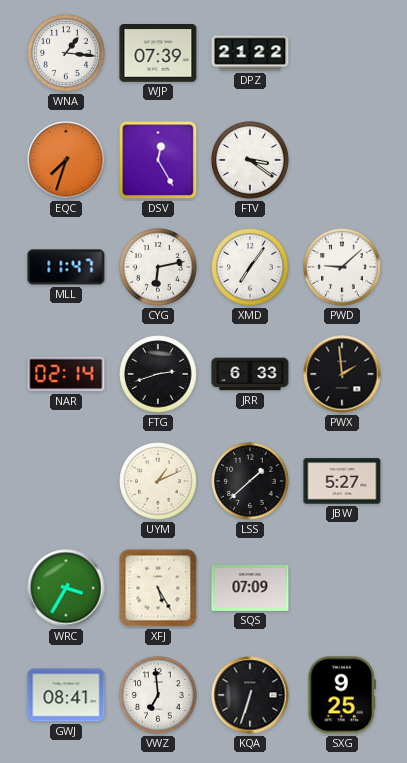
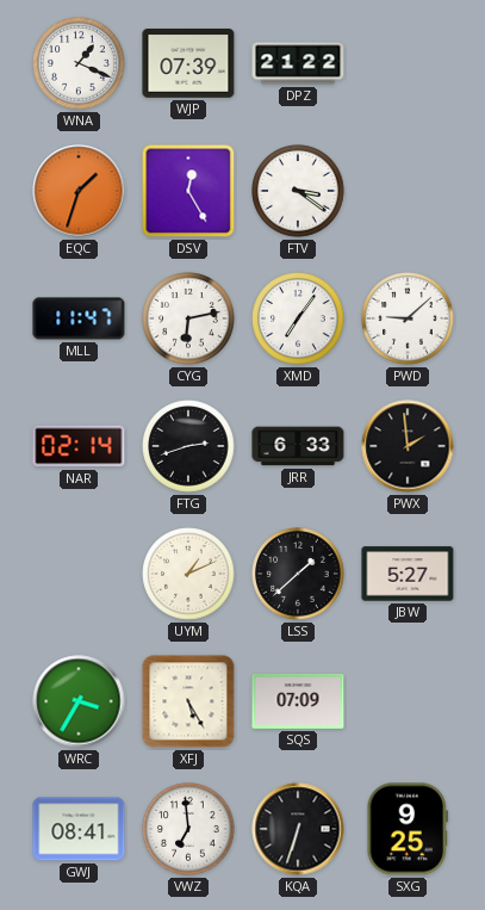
WNA: 1:16 -> 1:19
EQC: 7:33 -> 1:33
